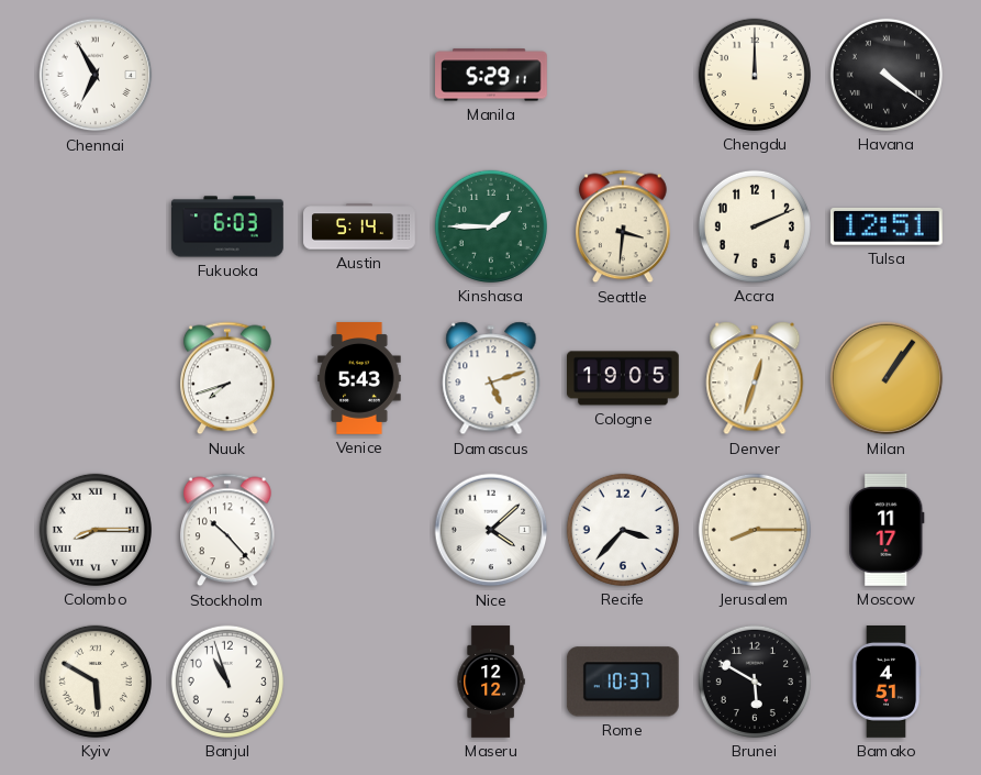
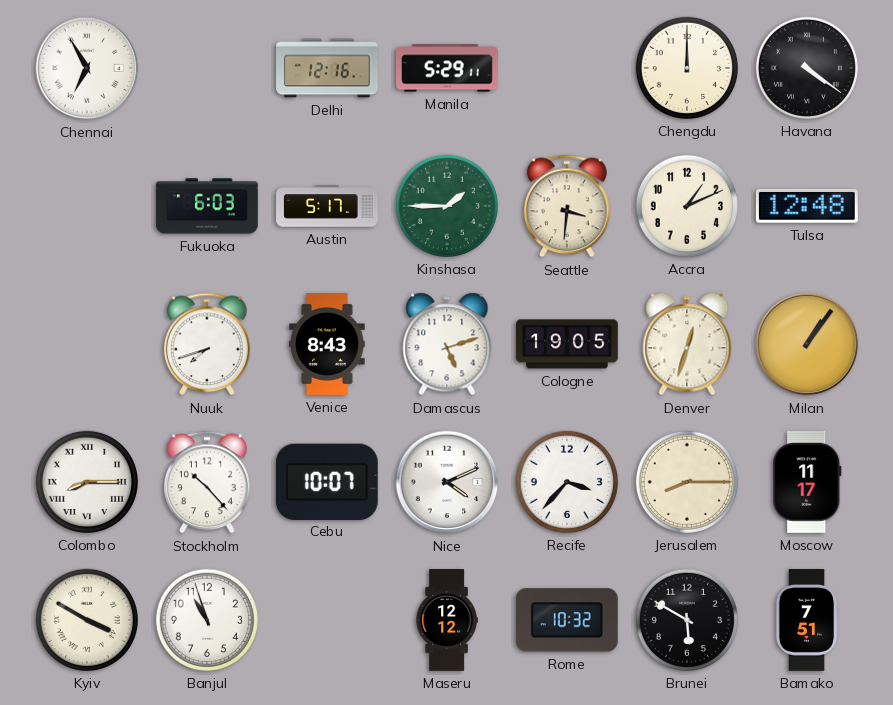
Delhi: none -> 12:16
Austin: 5:14 -> 5:17
Accra: 2:11 -> 1:11
Tulsa: 12:51 -> 12:48
Venice: 5:43 -> 8:43
Cebu: none -> 10:07
Nice: 4:08 -> 4:11
Kyiv: 5:50 -> 3:50
Rome: 10:37 -> 10:32
Bamako: 4:51 -> 7:51
